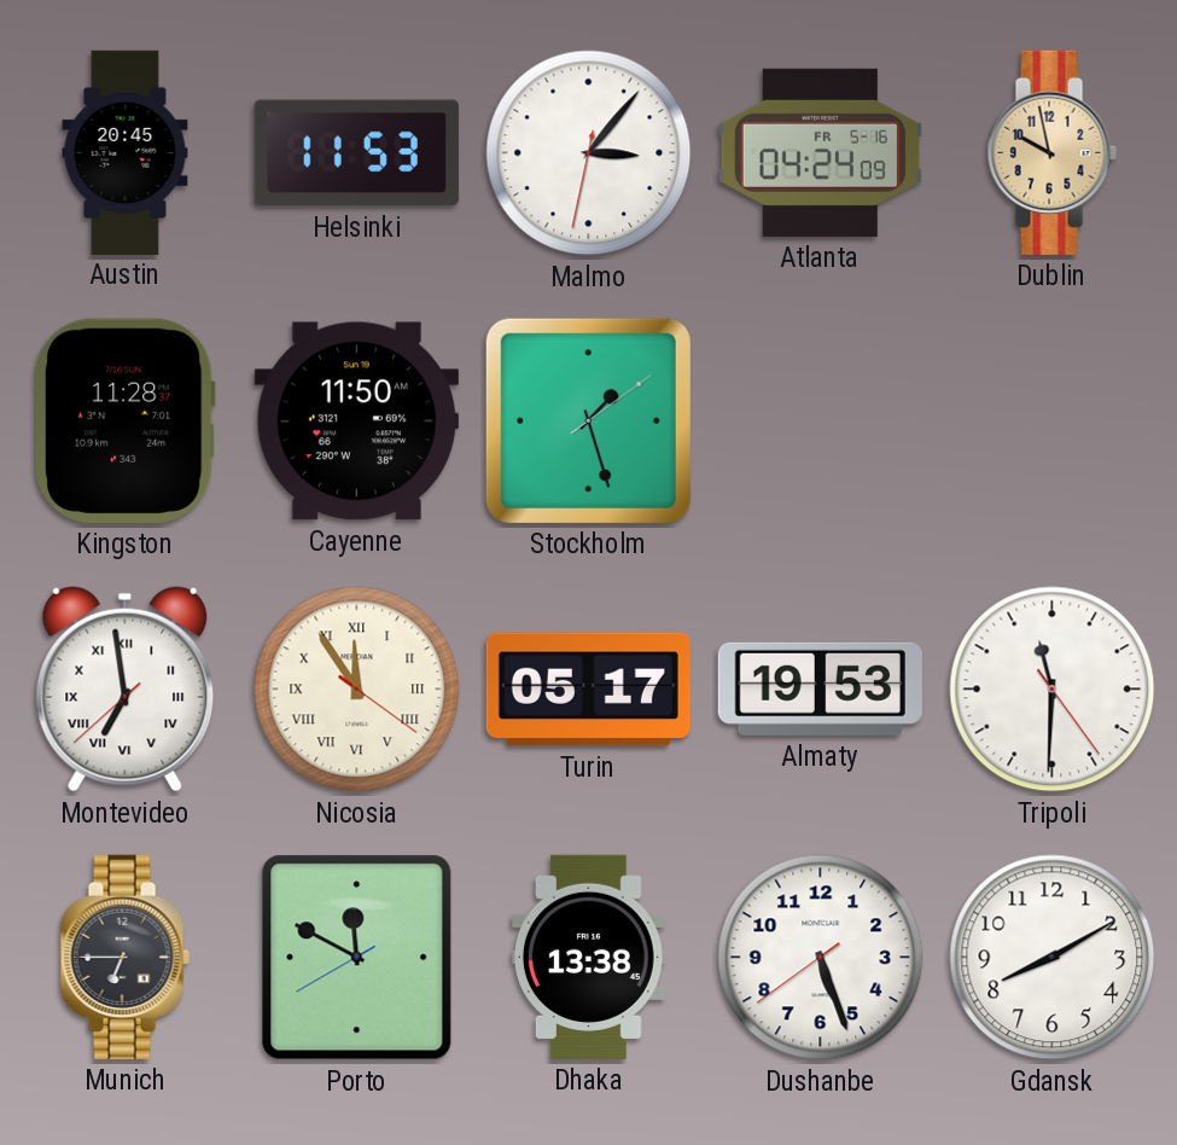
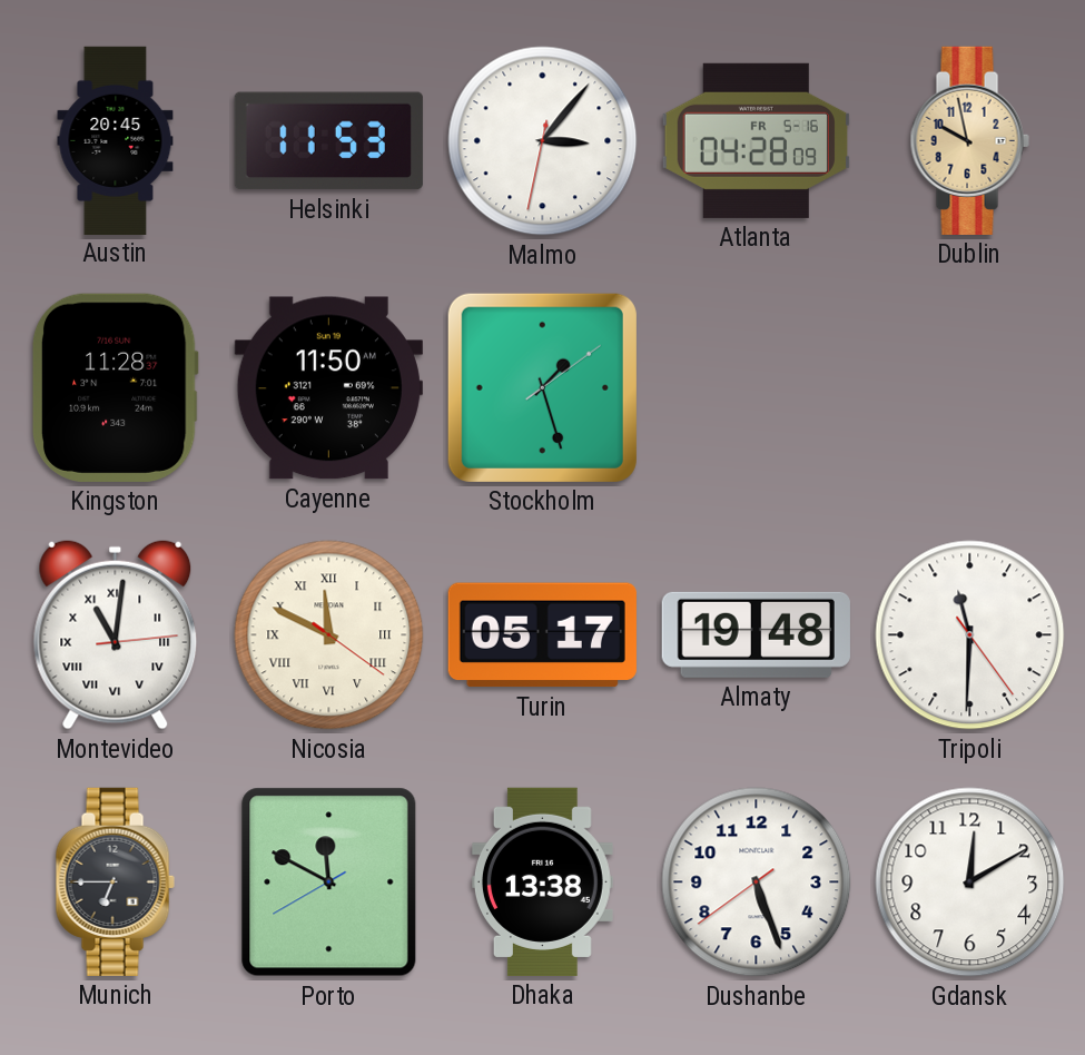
Atlanta: 04:24 -> 04:28
Montevideo: 6:58 -> 11:01
Nicosia: 11:54 -> 11:49
Almaty: 19:53 -> 19:48
Gdansk: 8:10 -> 12:10
